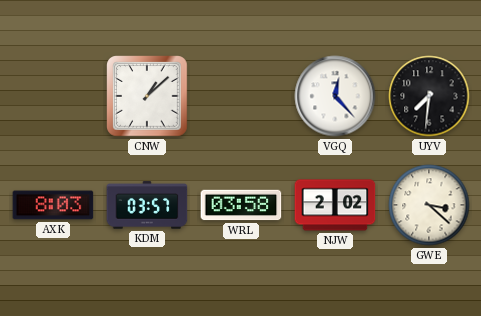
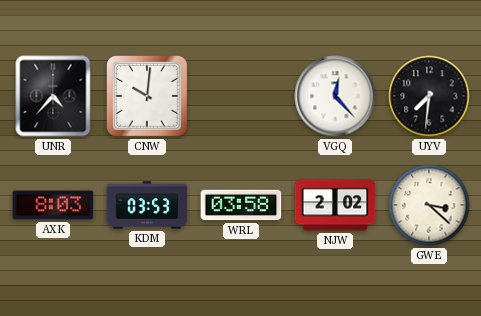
UNR: none -> 4:37
CNW: 1:08 -> 10:01
KDM: 03:57 -> 03:53
